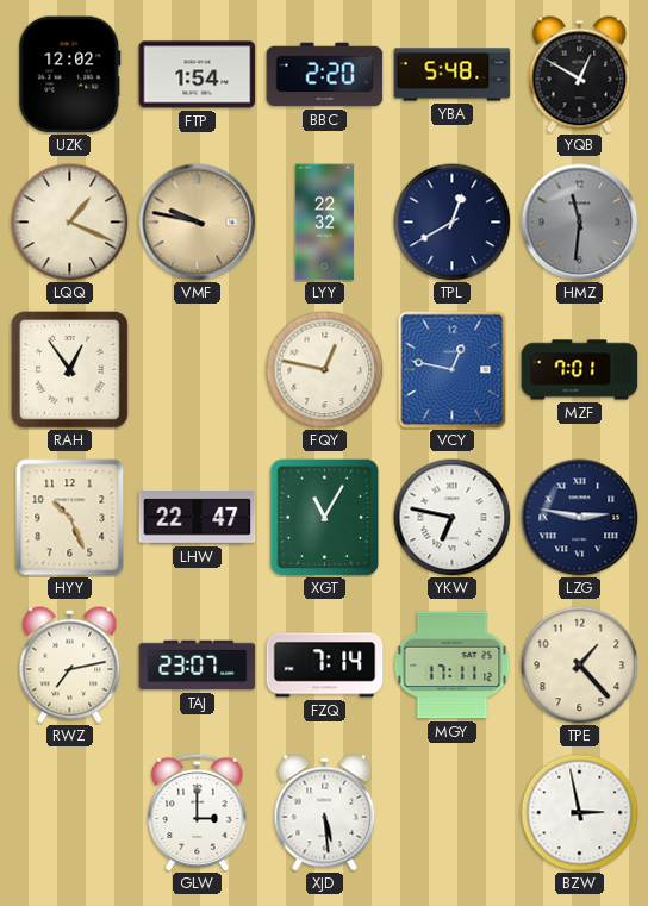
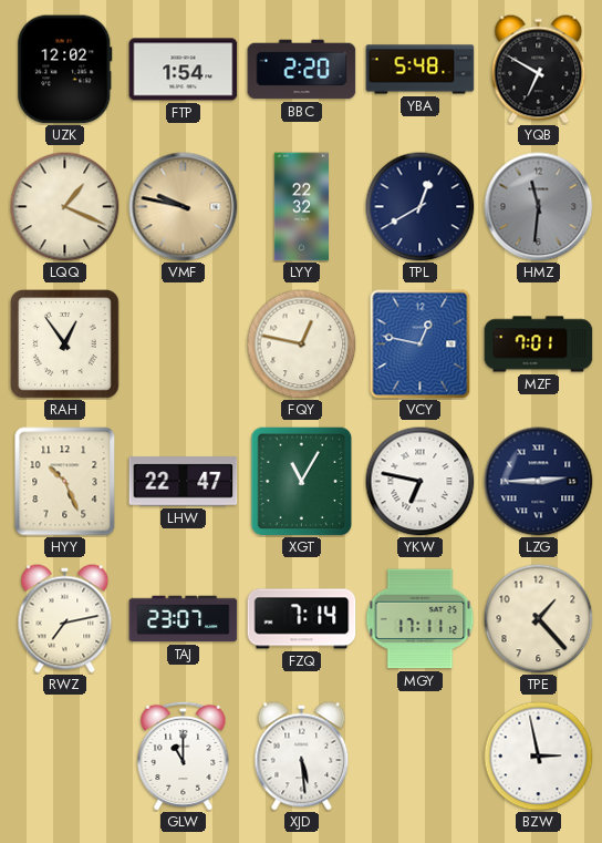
YQB: 12:50 -> 6:50
LZG: 2:47 -> 2:45
GLW: 3:00 -> 11:00
